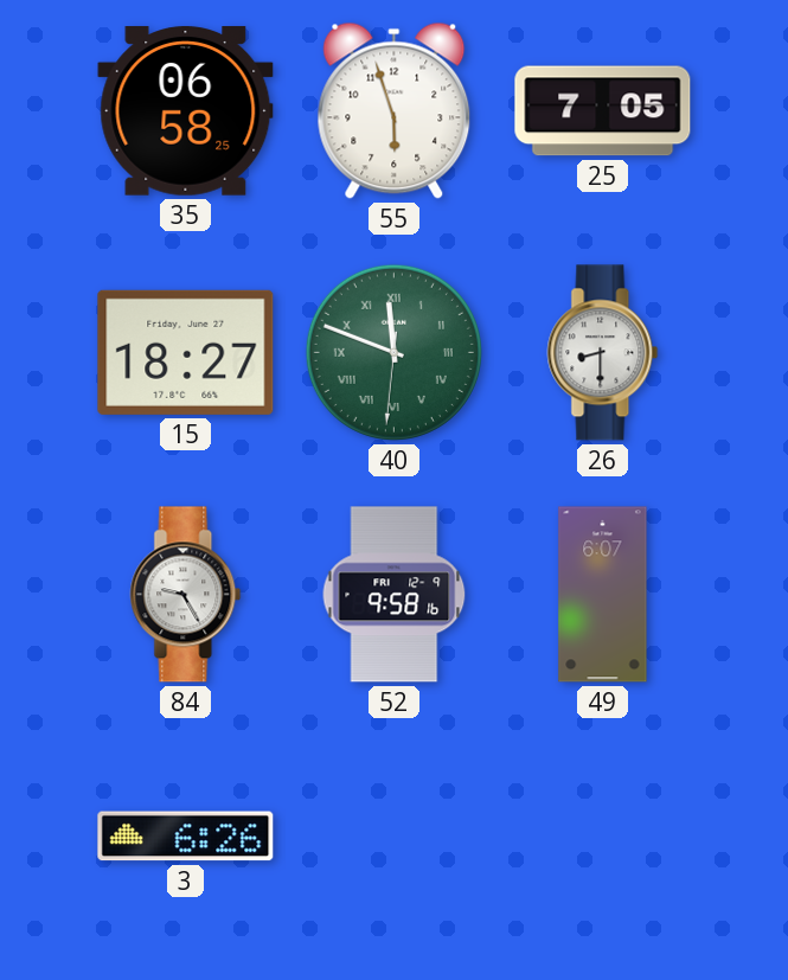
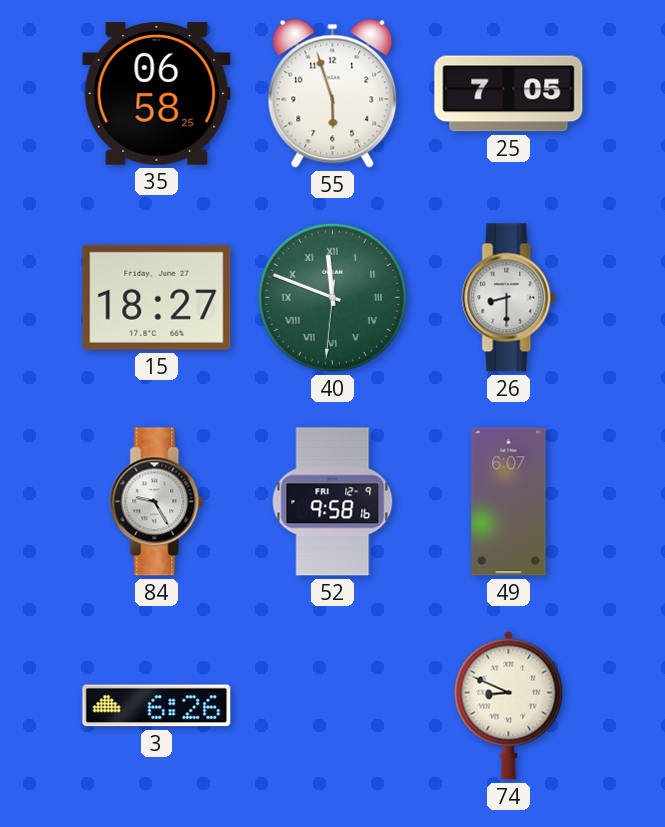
74: none -> 8:49
